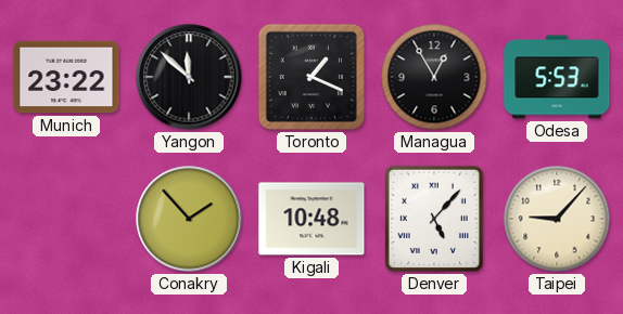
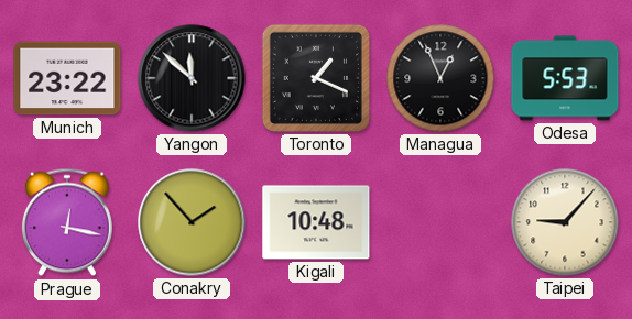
Managua: 12:55 -> 12:56
Prague: none -> 12:17
Denver: 5:07 -> none
